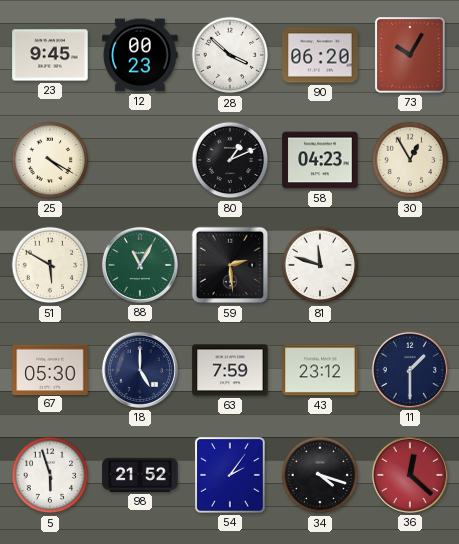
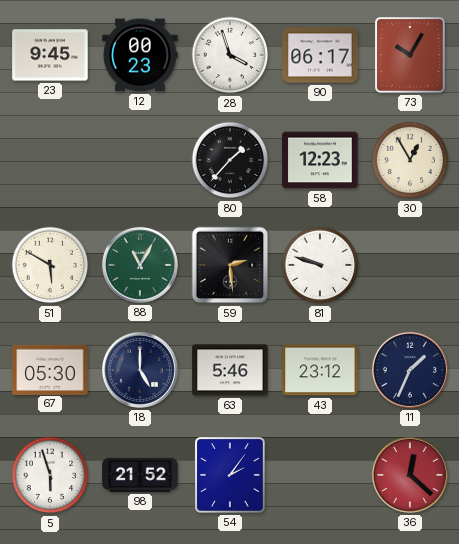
28: 3:52 -> 3:57
90: 06:20 -> 06:17
25: 4:20 -> none
80: 1:11 -> 1:37
58: 04:23 -> 12:23
81: 11:48 -> 9:48
63: 7:59 -> 5:46
11: 1:30 -> 1:34
34: 4:18 -> none
